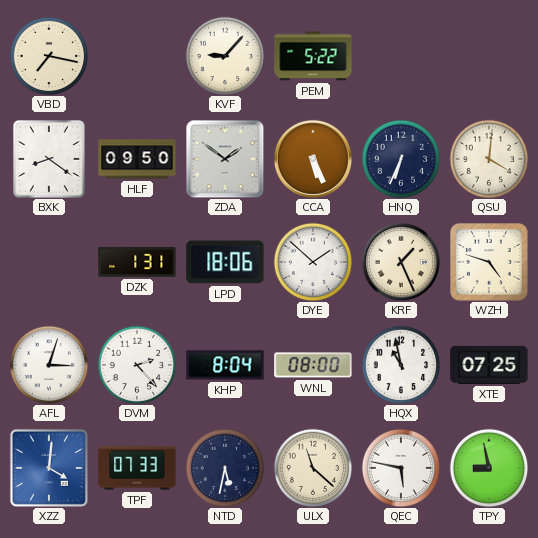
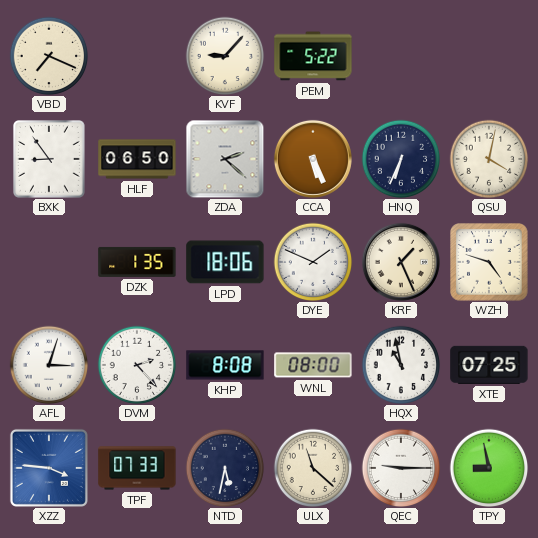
VBD: 7:17 -> 7:19
BXK: 8:21 -> 8:54
HLF: 09:50 -> 06:50
ZDA: 1:51 -> 2:22
QSU: 4:01 -> 4:02
DZK: 1:31 -> 1:35
DYE: 1:52 -> 1:49
KHP: 8:04 -> 8:08
XZZ: 4:01 -> 3:46
QEC: 5:47 -> 9:15
